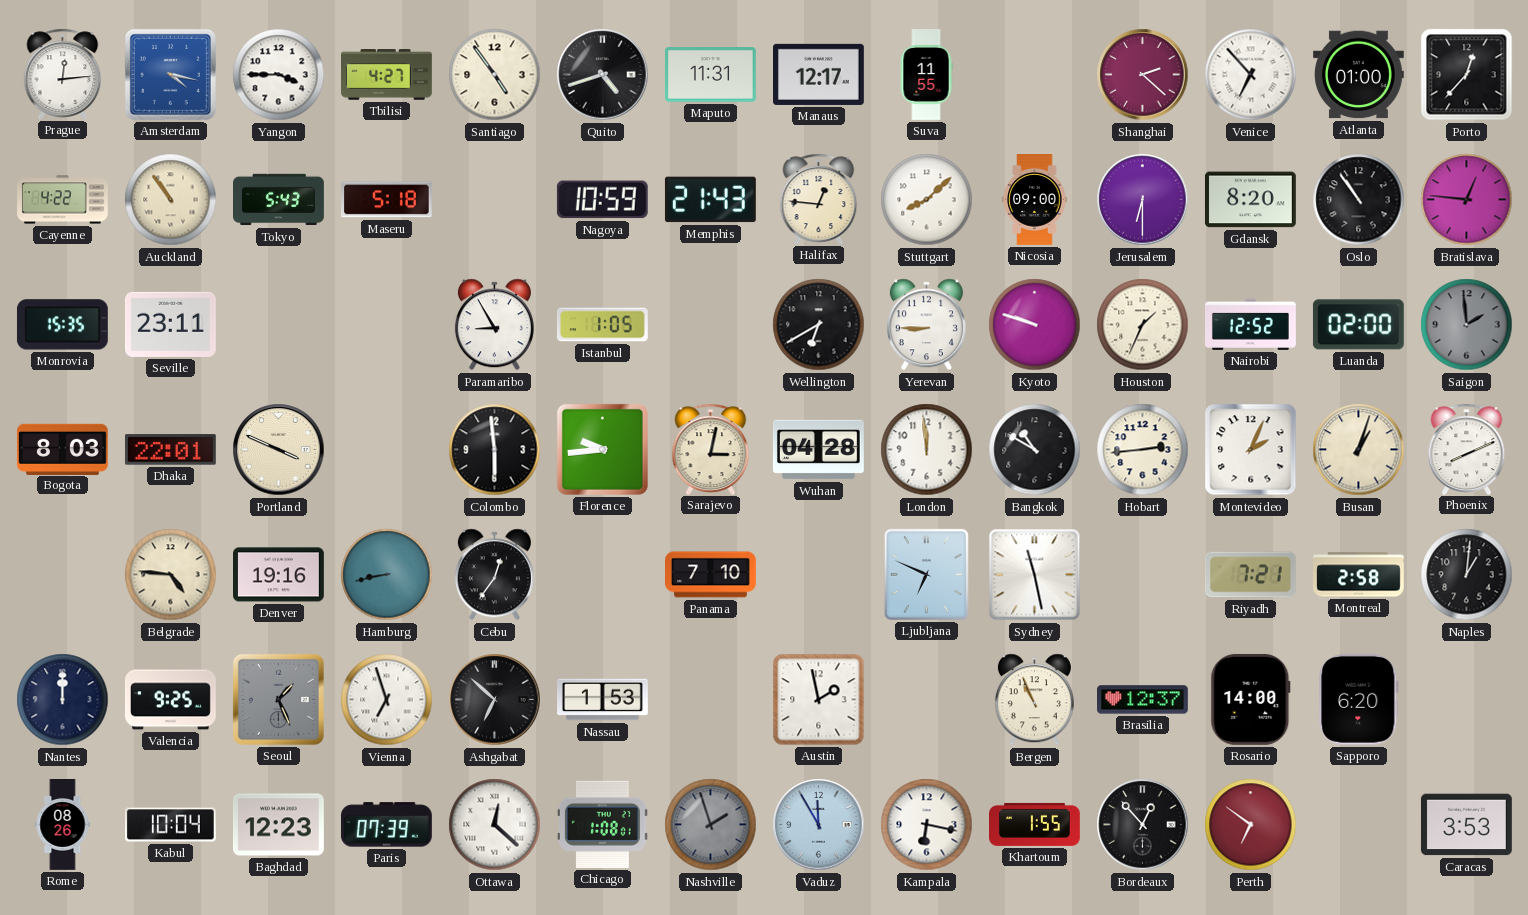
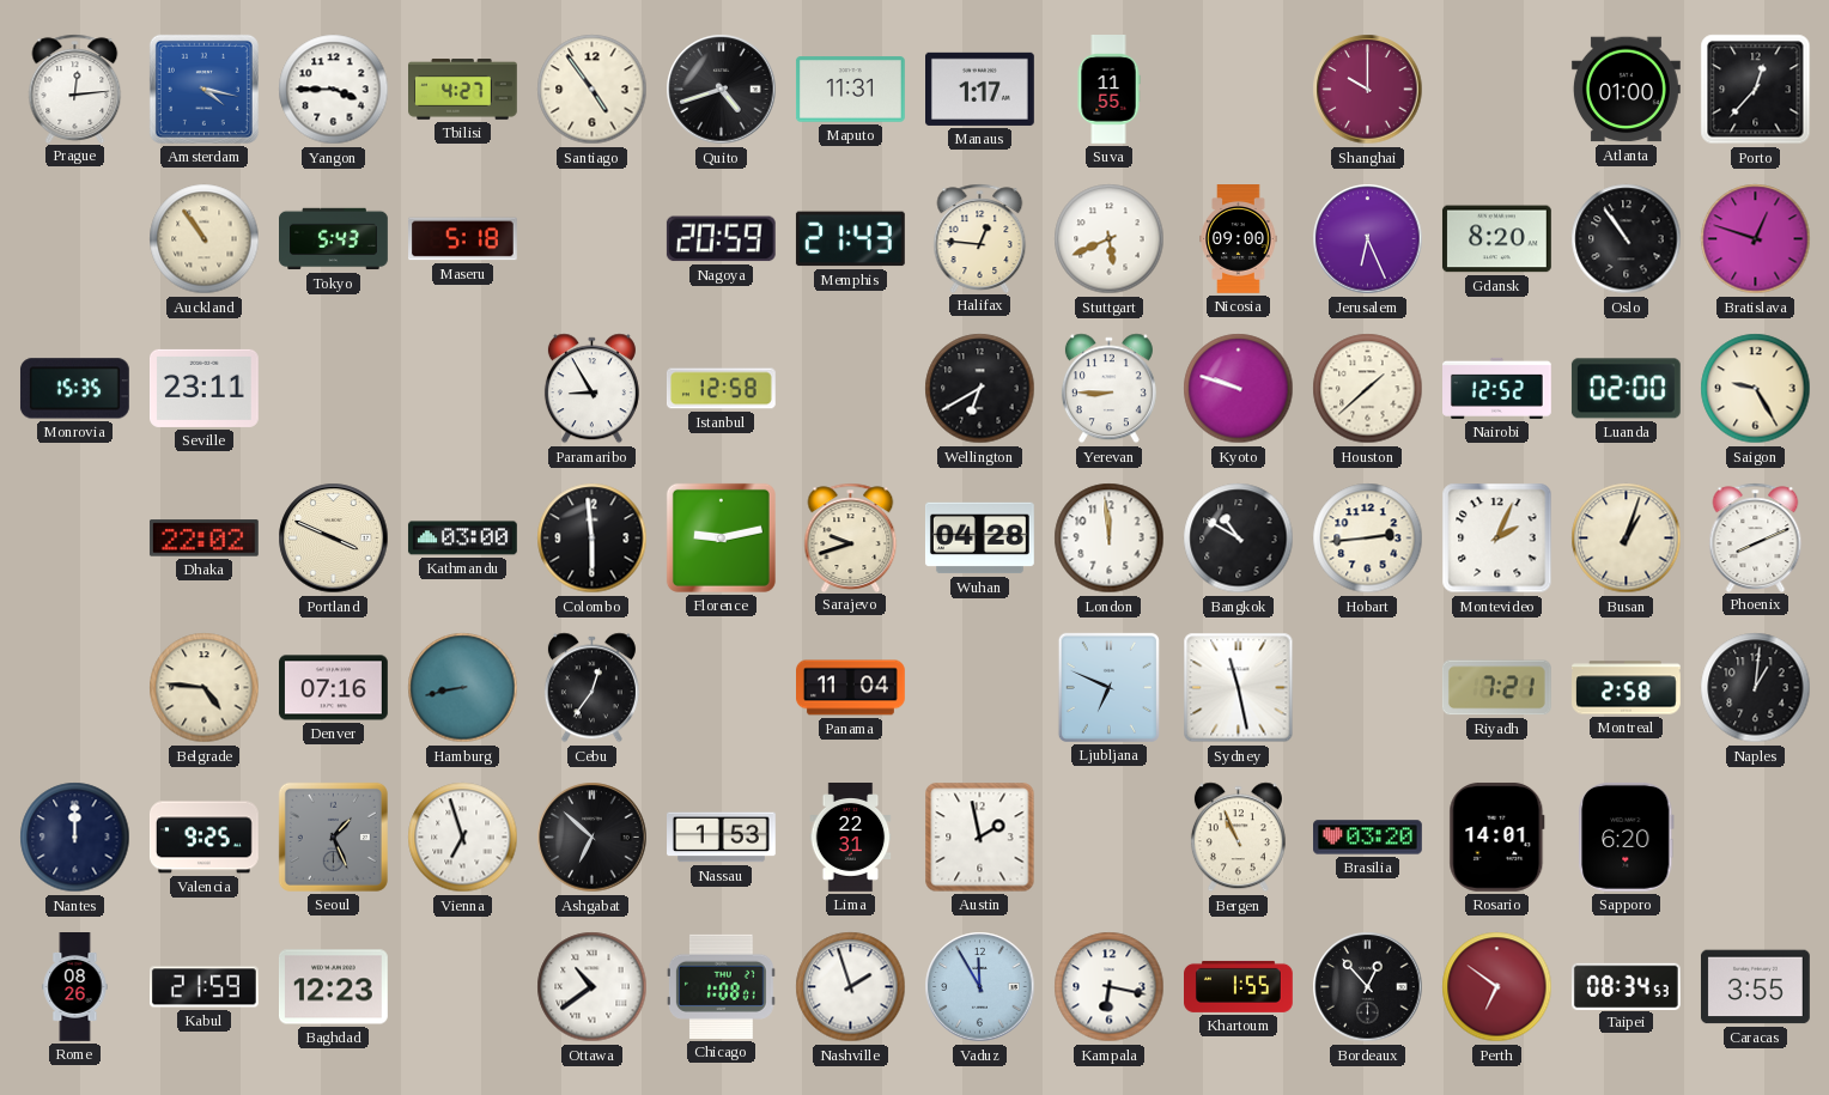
Manaus: 12:17 -> 1:17
Shanghai: 2:22 -> 10:00
Venice: 6:53 -> none
Cayenne: 4:22 -> none
Nagoya: 10:59 -> 20:59
Stuttgart: 8:08 -> 5:41
Jerusalem: 6:30 -> 6:26
Bratislava: 12:46 -> 12:48
Istanbul: 1:05 -> 12:58
Houston: 1:34 -> 1:38
Saigon: 1:59 -> 9:25
Saigon dial: grey -> cream
Bogota: 8:03 -> none
Dhaka: 22:01 -> 22:02
Kathmandu: none -> 03:00
Florence: 9:44 -> 9:13
Sarajevo: 3:02 -> 9:42
Denver: 19:16 -> 07:16
Panama: 7:10 -> 11:04
Lima: none -> 22:31
Brasilia: 12:37 -> 03:20
Rosario: 14:00 -> 14:01
Kabul: 10:04 -> 21:59
Paris: 07:39 -> none
Ottawa: 12:22 -> 10:39
Nashville dial: grey -> white
Taipei: none -> 08:34
Caracas: 3:53 -> 3:55
